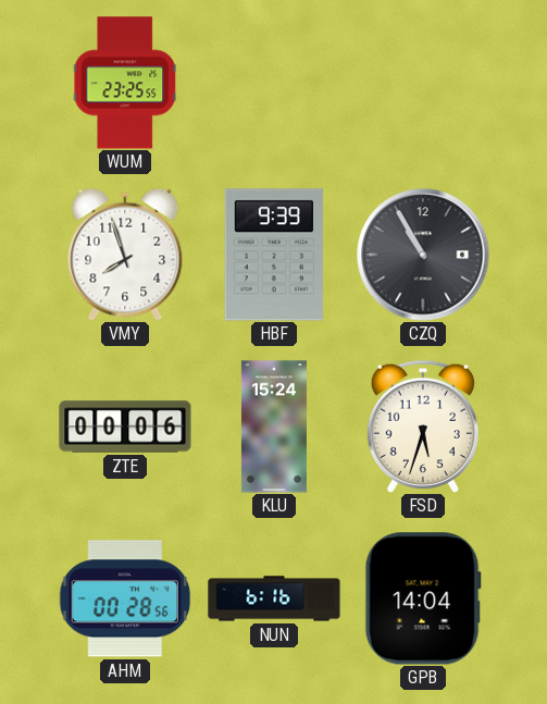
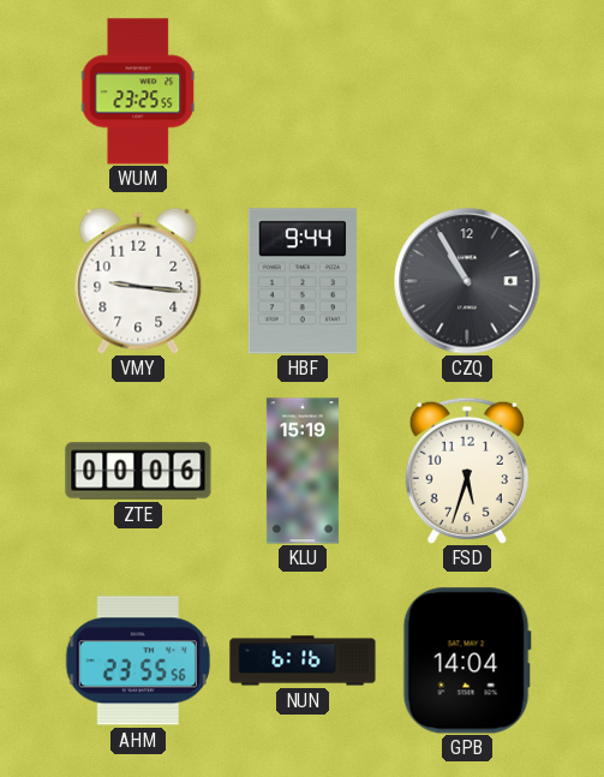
VMY: 7:57 -> 9:16
HBF: 9:39 -> 9:44
KLU: 15:24 -> 15:19
AHM: 00:28 -> 23:55
